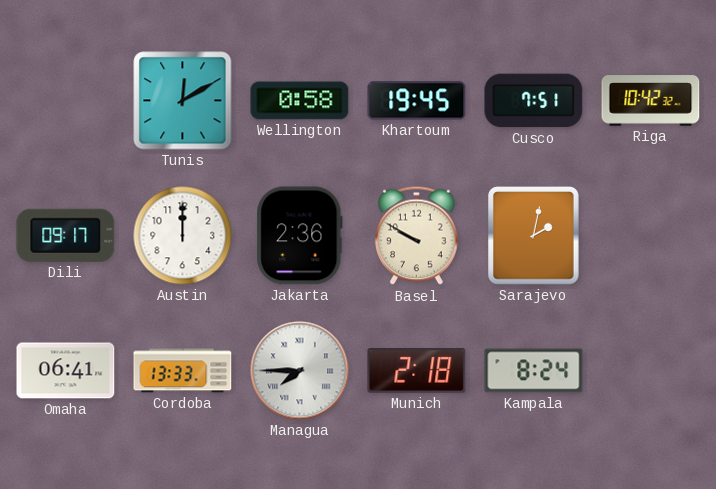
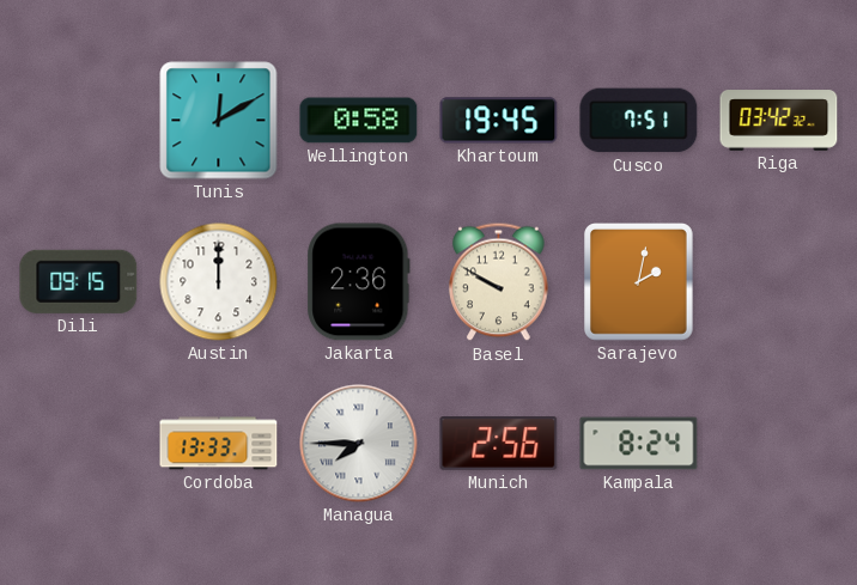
Riga: 10:42 -> 03:42
Dili: 09:17 -> 09:15
Omaha: 06:41 -> none
Munich: 2:18 -> 2:56
